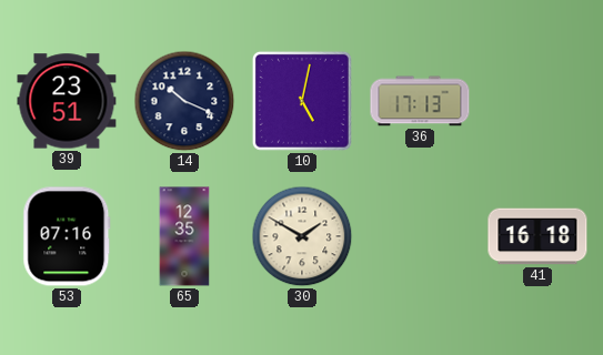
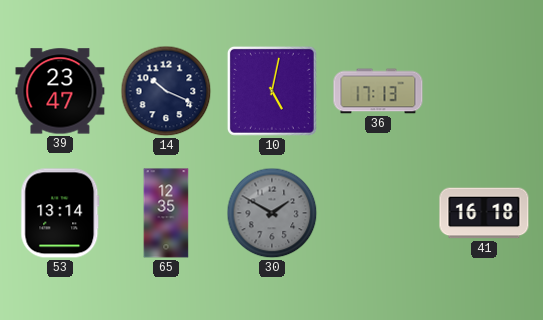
39: 23:51 -> 23:47
53: 07:16 -> 13:14
30 dial: cream -> grey
